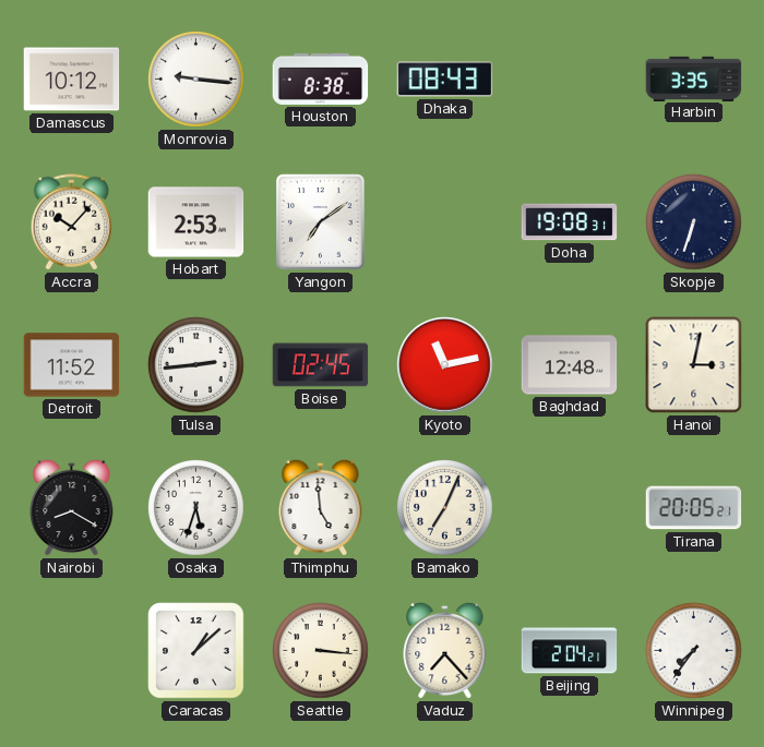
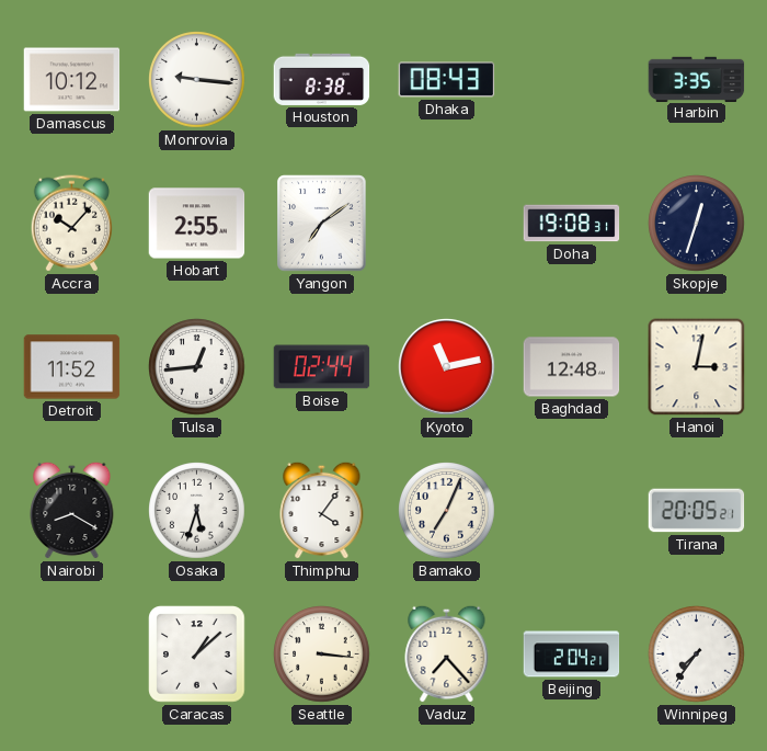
Hobart: 2:53 -> 2:55
Skopje: 6:33 -> 12:33
Tulsa: 2:44 -> 12:44
Boise: 02:45 -> 02:44
Thimphu: 4:59 -> 4:06
